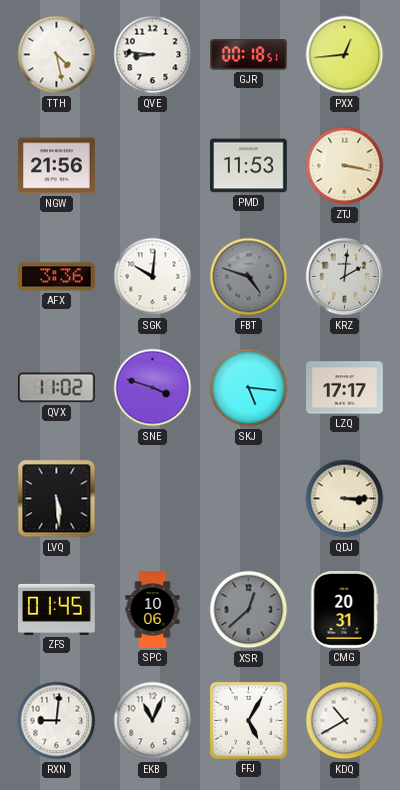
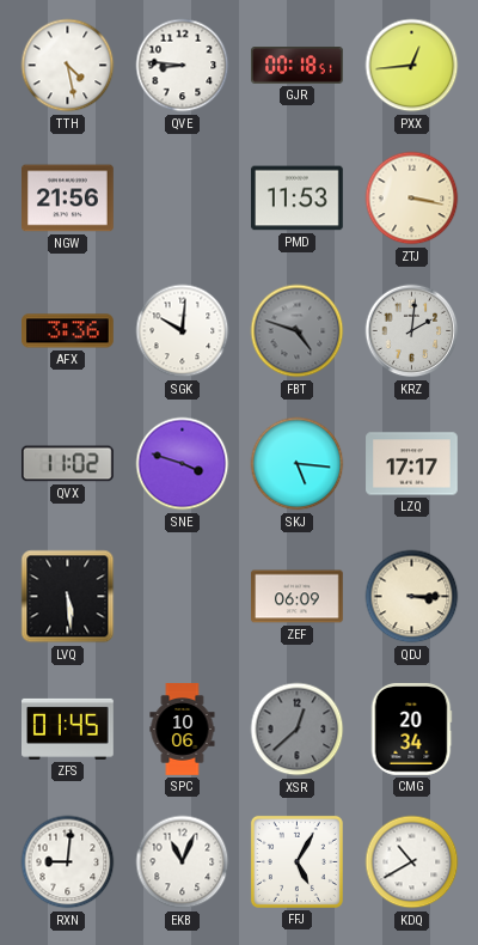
ZEF: none -> 06:09
CMG: 20:31 -> 20:34
